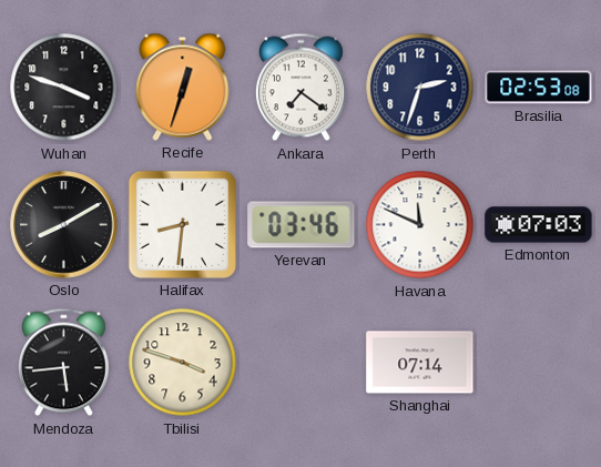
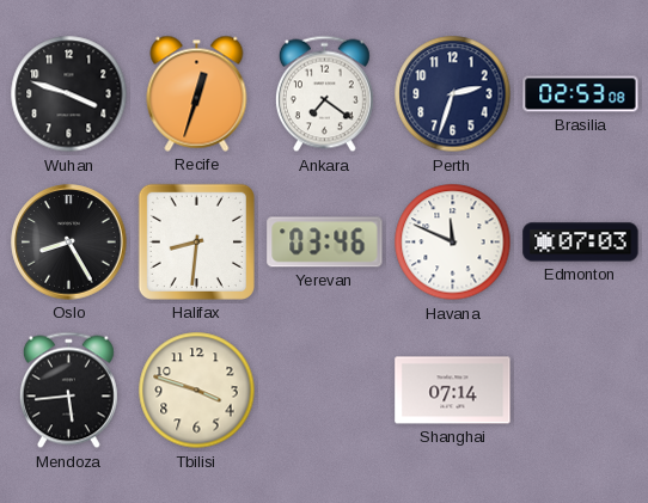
Oslo: 8:10 -> 8:25
